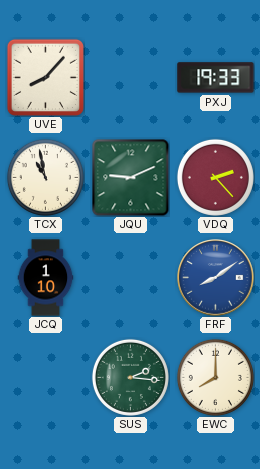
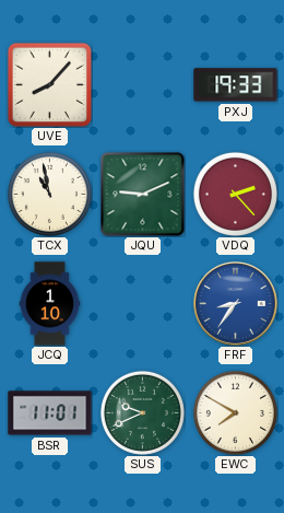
FRF: 8:09 -> 8:36
BSR: none -> 11:01
SUS: 2:16 -> 9:41
EWC: 8:00 -> 7:50
